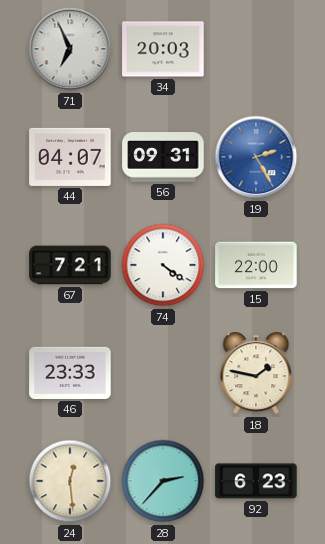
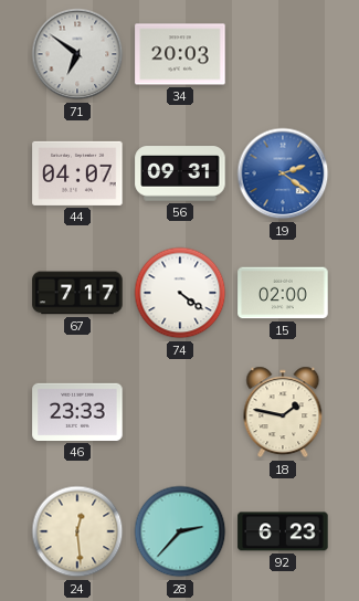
71: 6:56 -> 6:51
19: 2:25 -> 2:21
67: 7:21 -> 7:17
15: 22:00 -> 02:00
